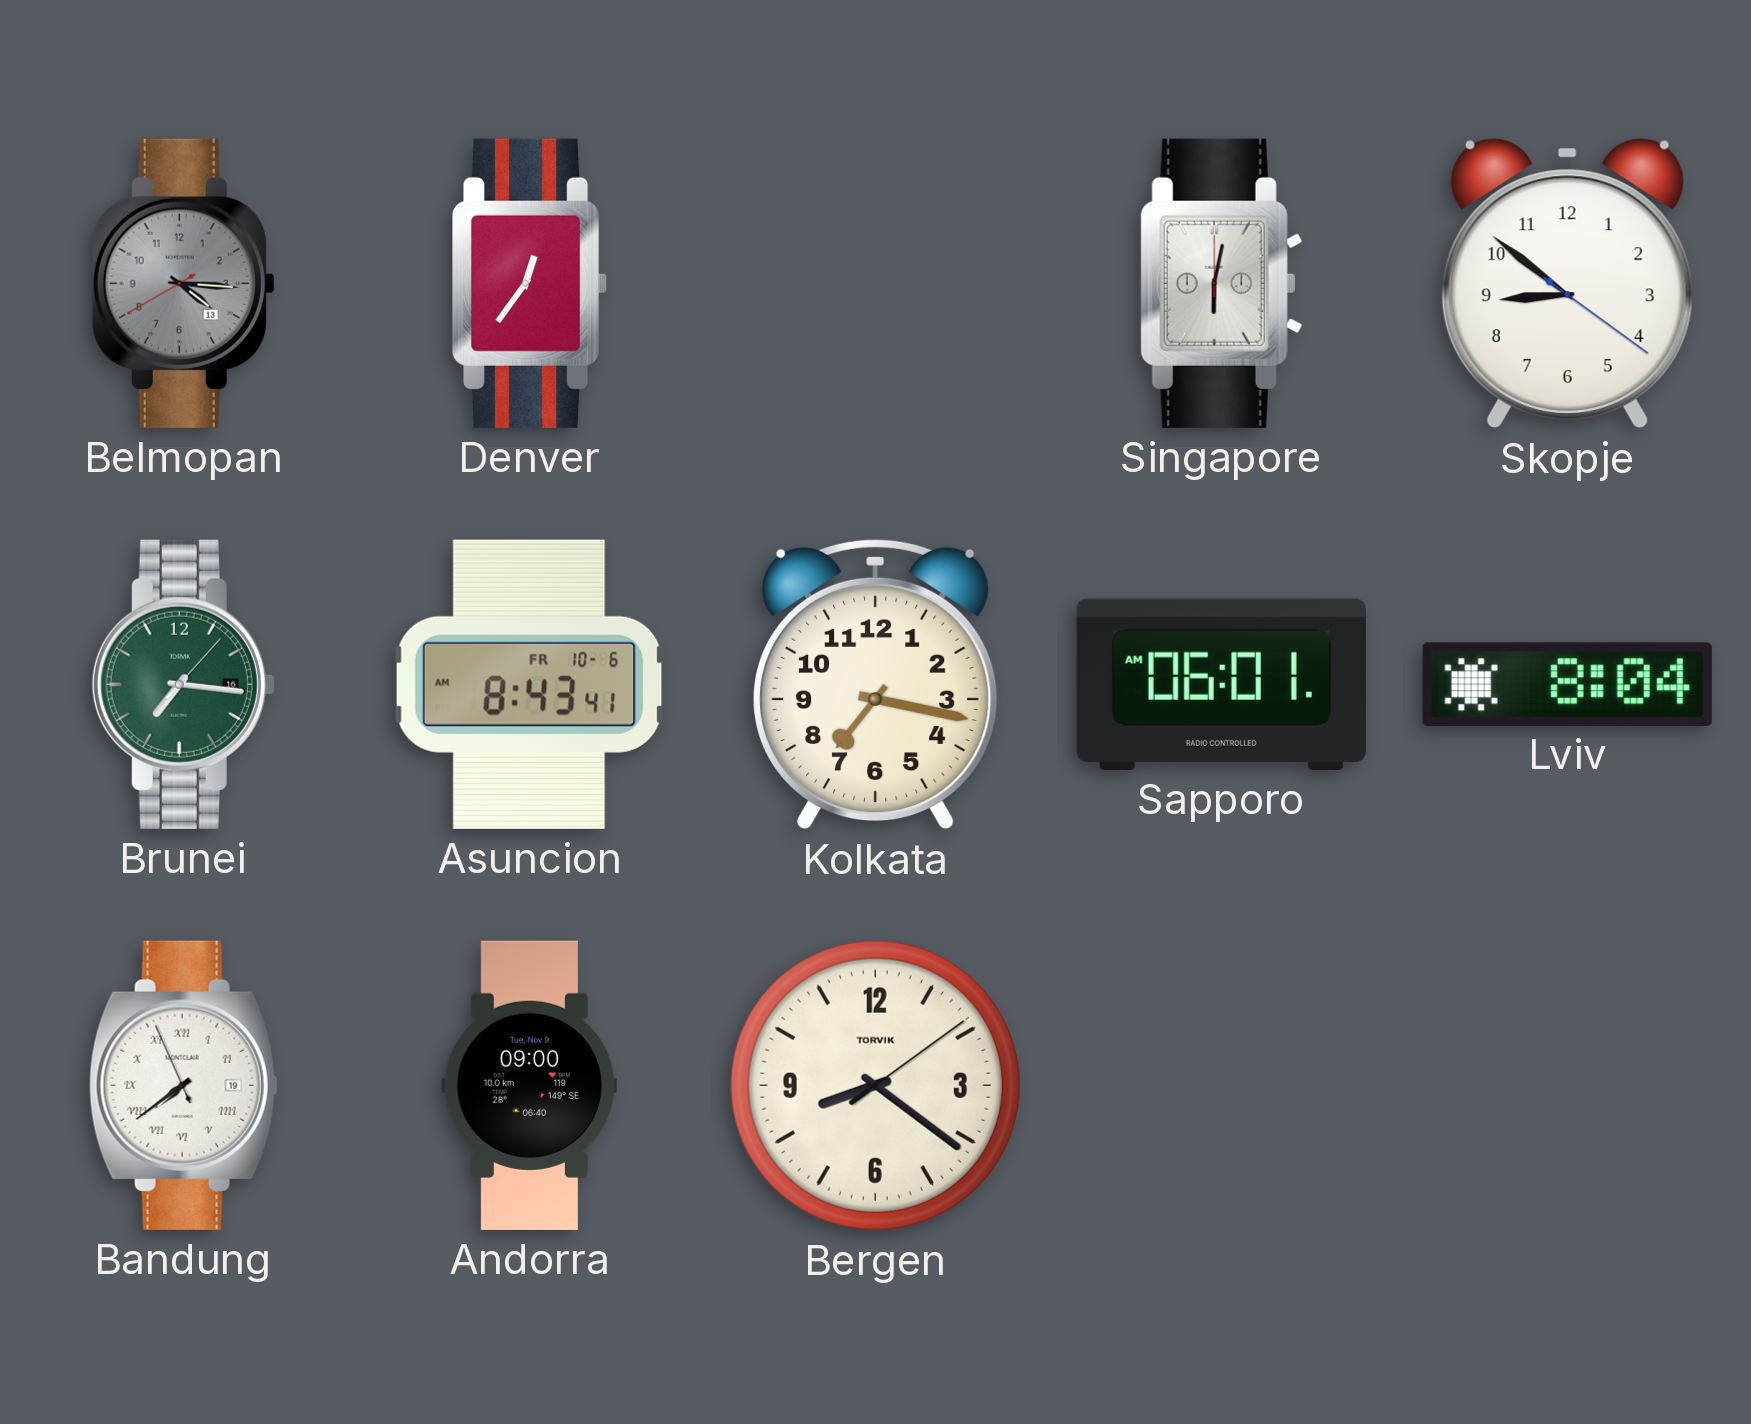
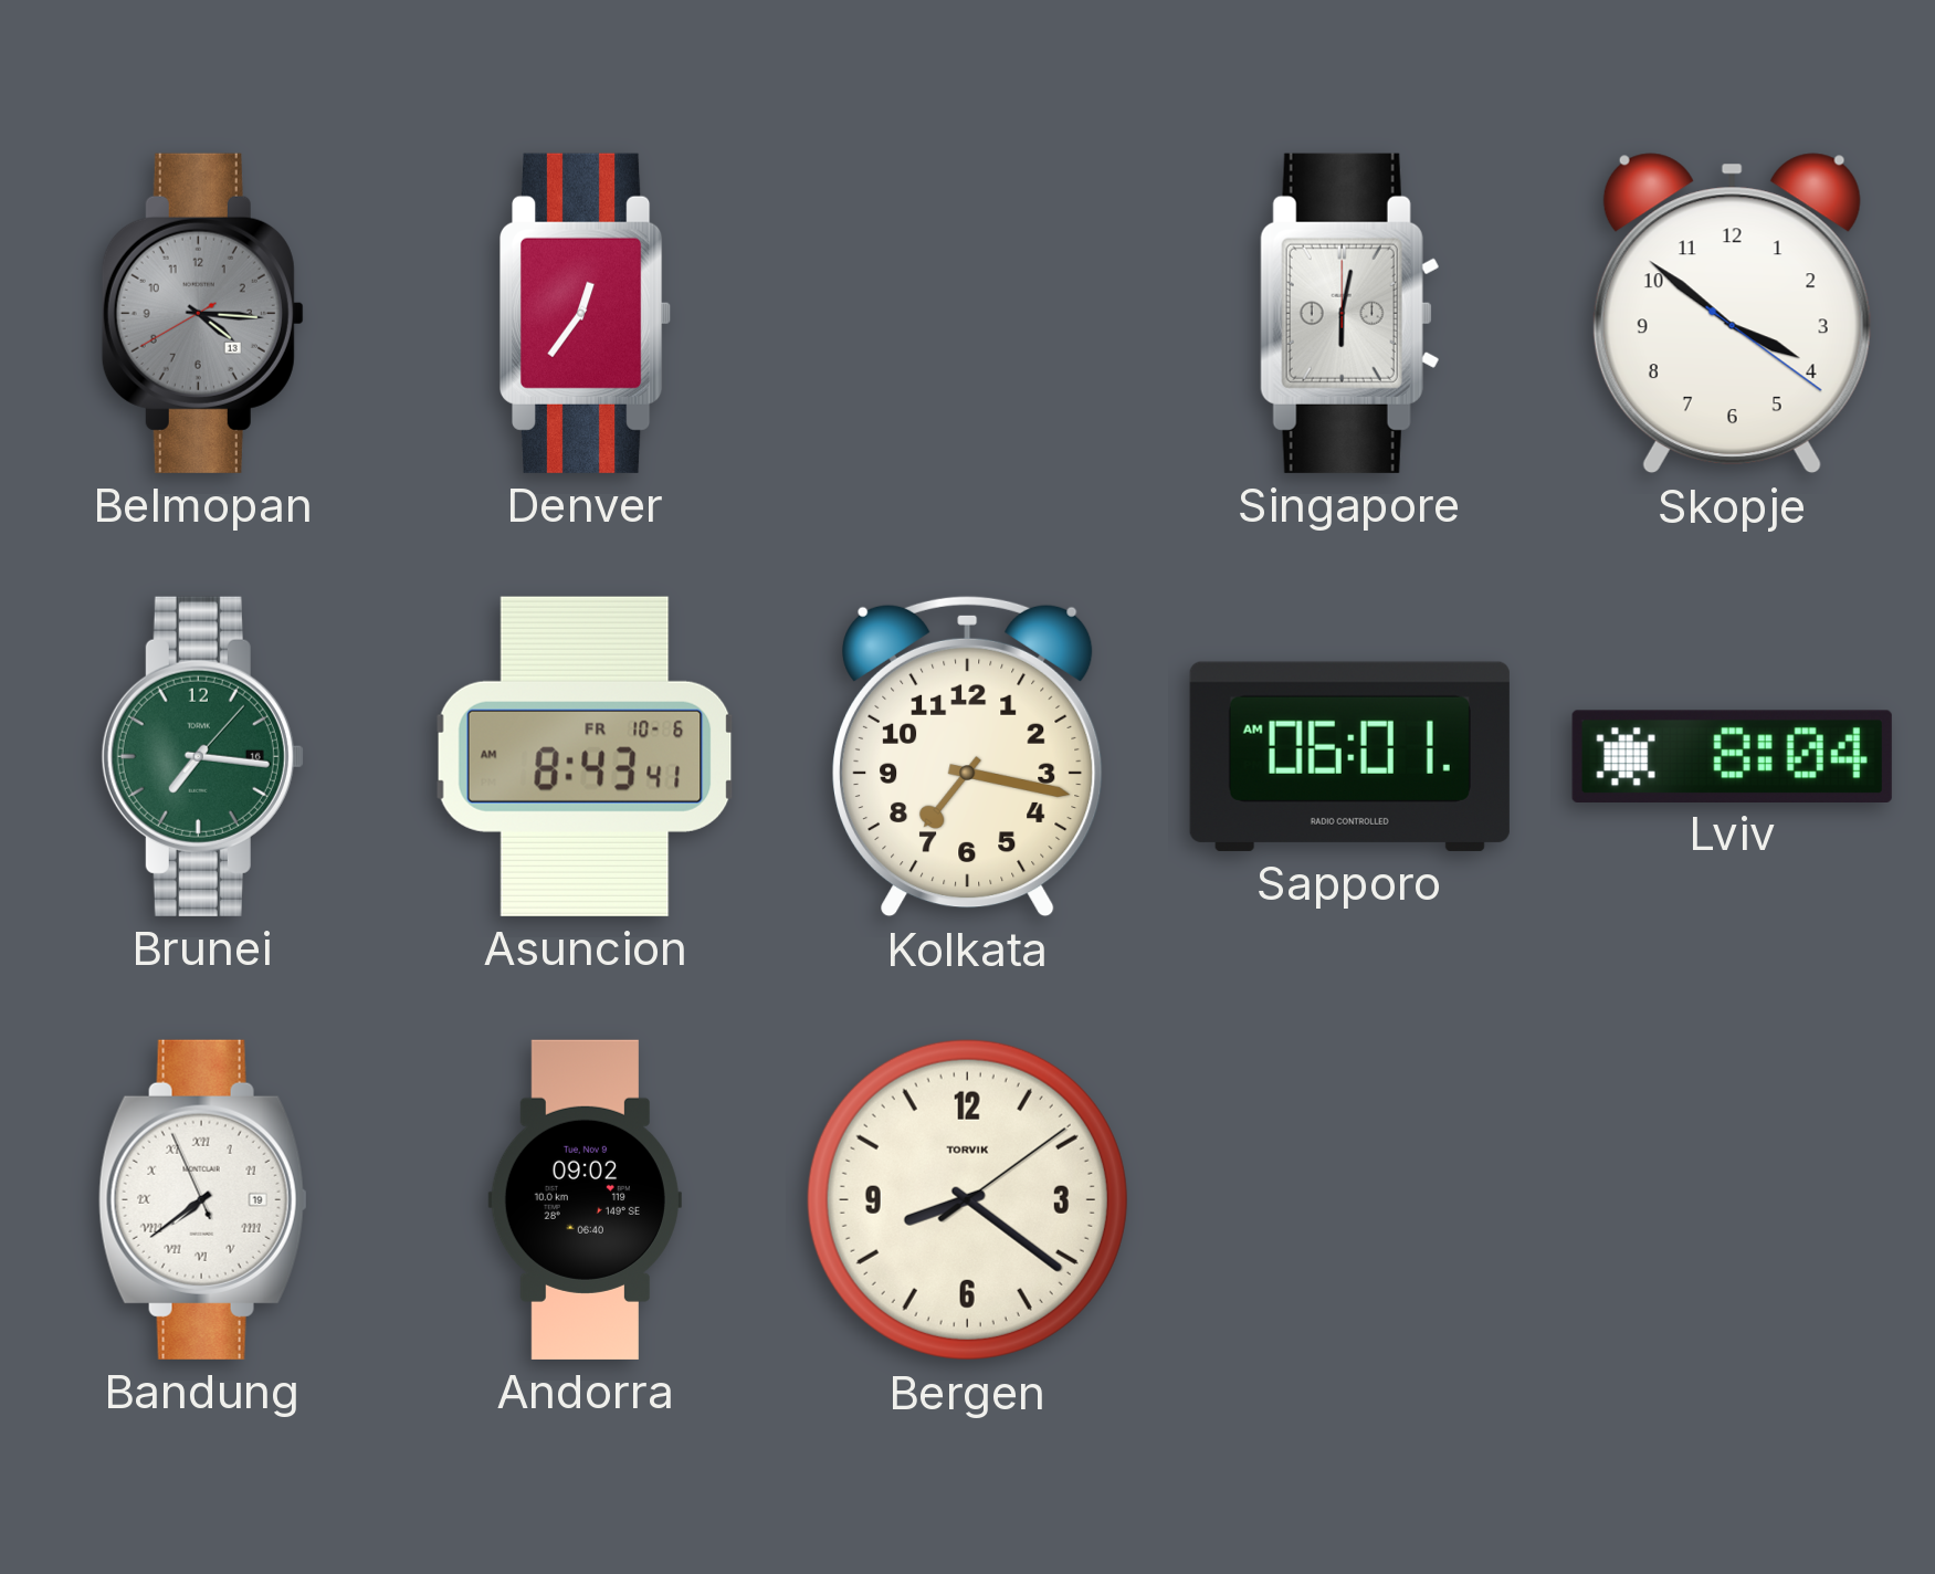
Skopje: 8:51 -> 3:51
Andorra: 09:00 -> 09:02
